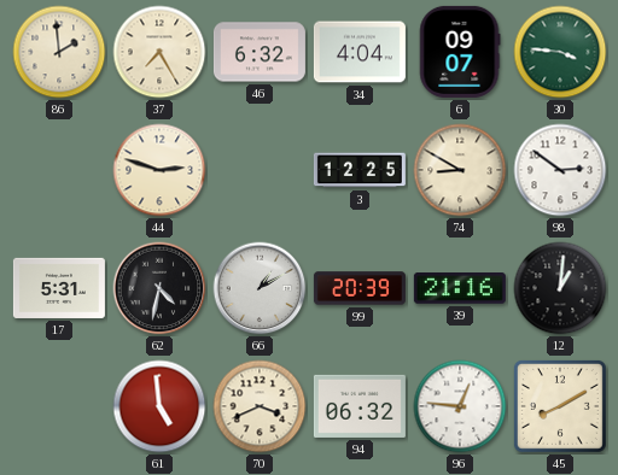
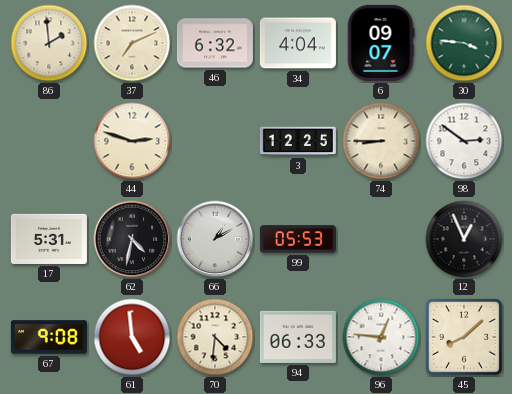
37: 7:25 -> 7:11
74: 8:50 -> 8:45
99: 20:39 -> 05:53
39: 21:16 -> none
12: 1:01 -> 12:56
67: none -> 9:08
70: 3:41 -> 4:31
94: 06:32 -> 06:33
45: 8:10 -> 8:08
